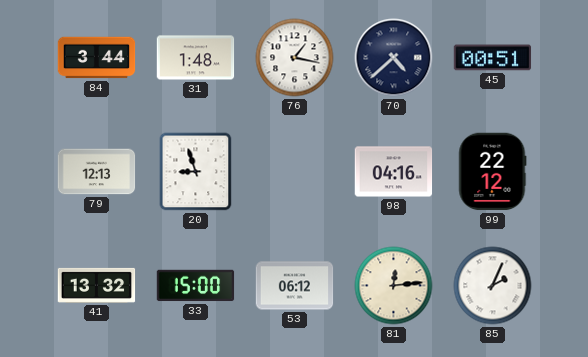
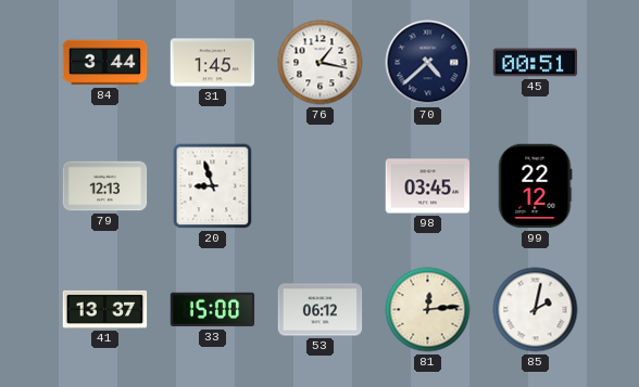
31: 1:48 -> 1:45
98: 04:16 -> 03:45
41: 13:32 -> 13:37
85: 2:04 -> 2:02
